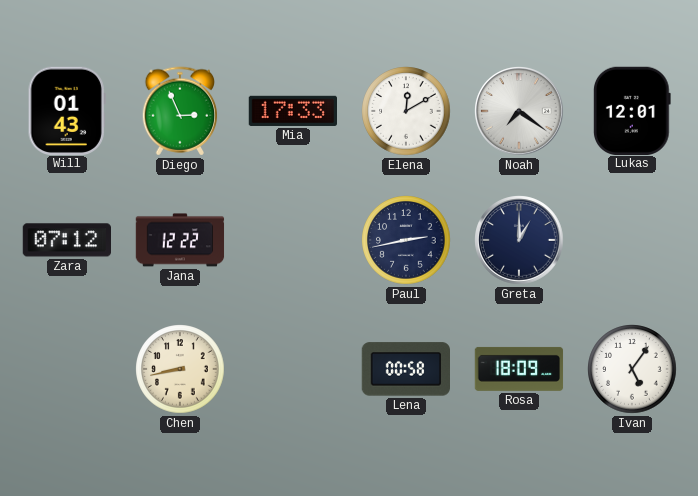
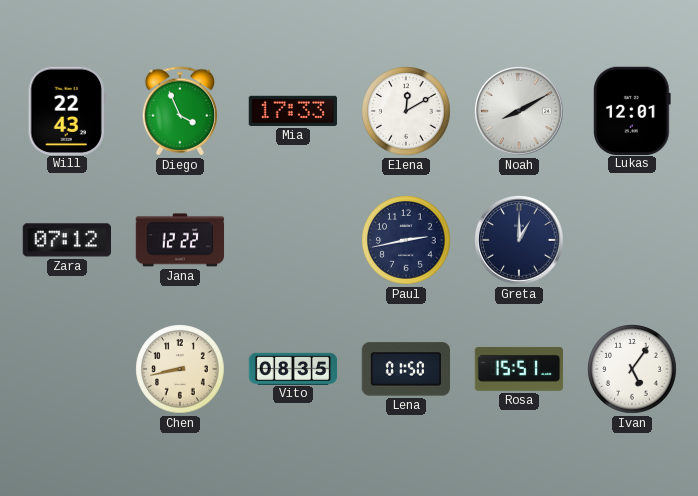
Will: 01:43 -> 22:43
Diego: 2:56 -> 3:56
Noah: 7:21 -> 8:10
Vito: none -> 08:35
Lena: 00:58 -> 01:50
Rosa: 18:09 -> 15:51
